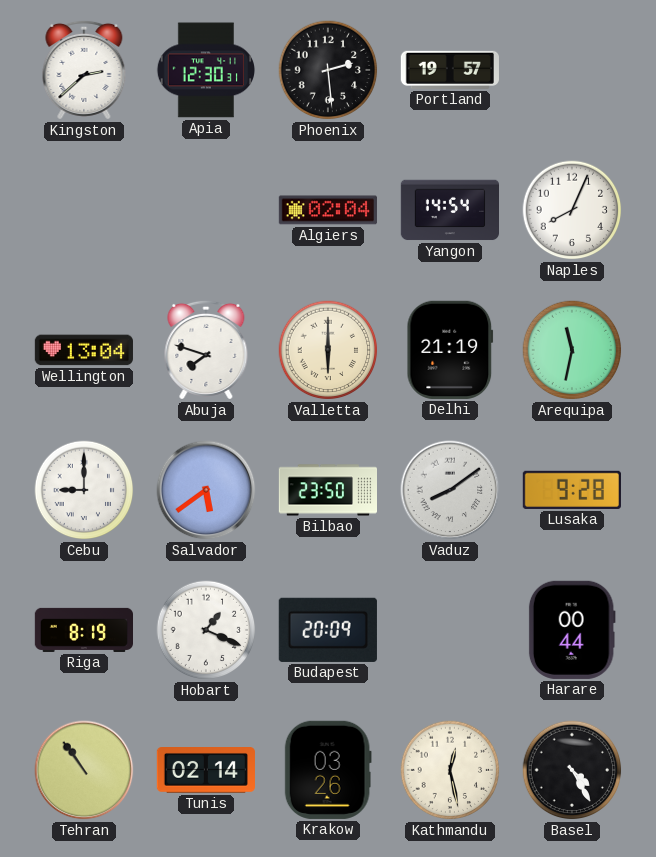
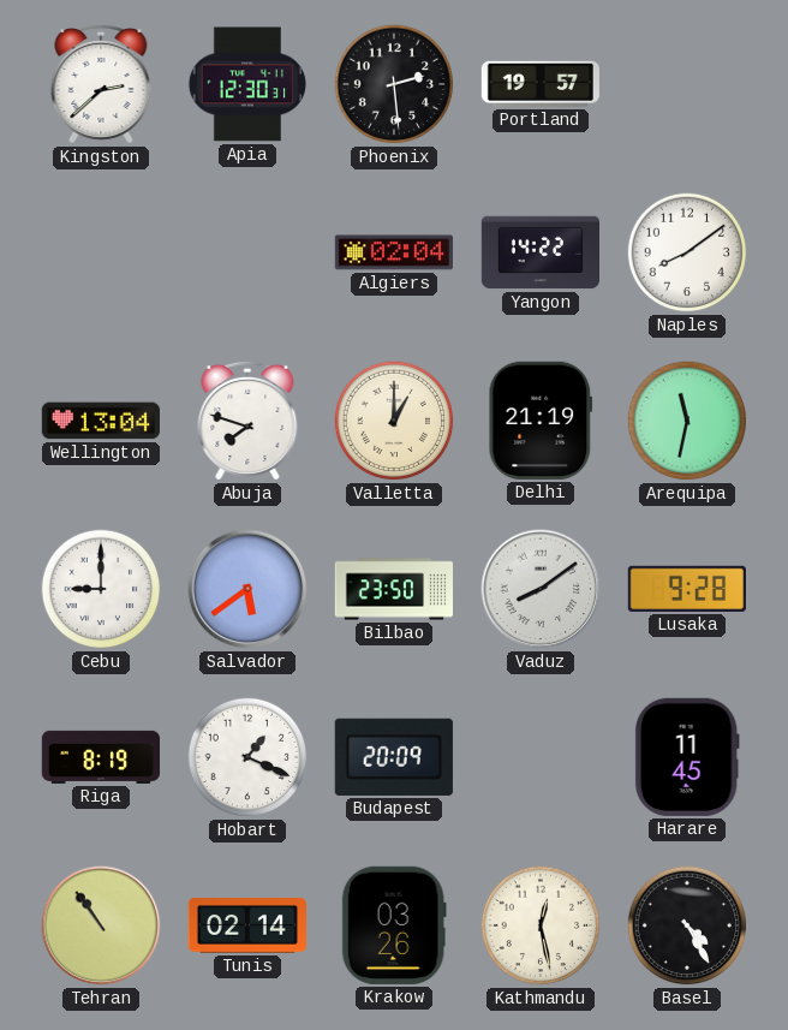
Yangon: 14:54 -> 14:22
Naples: 8:04 -> 8:09
Valletta: 6:00 -> 1:00
Harare: 00:44 -> 11:45
